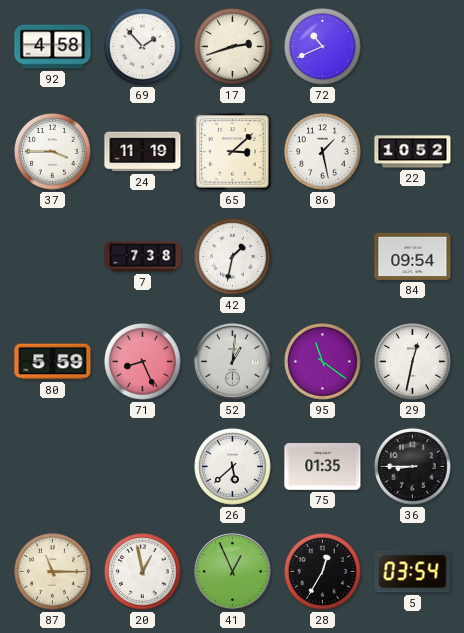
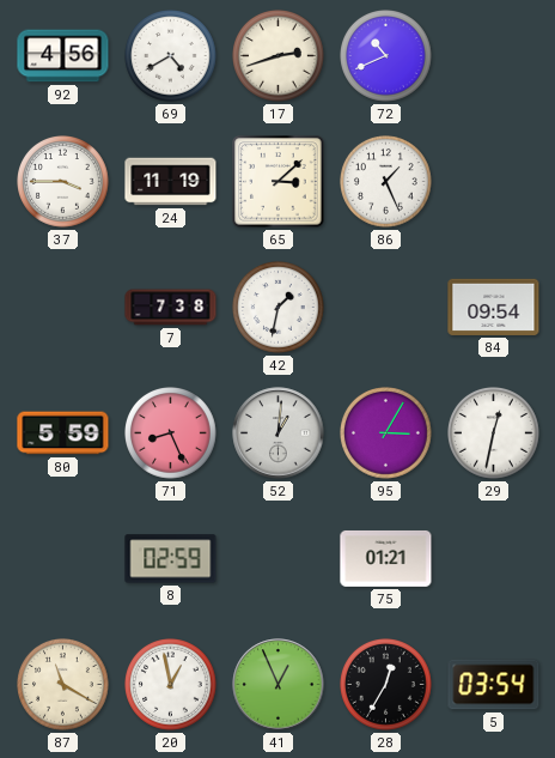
92: 4:58 -> 4:56
69: 1:53 -> 4:40
86: 1:28 -> 1:26
22: 10:52 -> none
95: 11:21 -> 3:05
8: none -> 02:59
26: 5:38 -> none
75: 01:35 -> 01:21
36: 8:45 -> none
87: 11:15 -> 11:20
